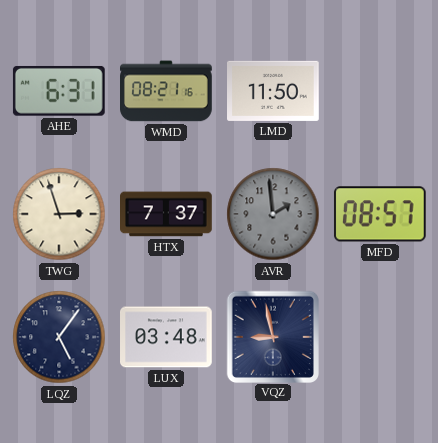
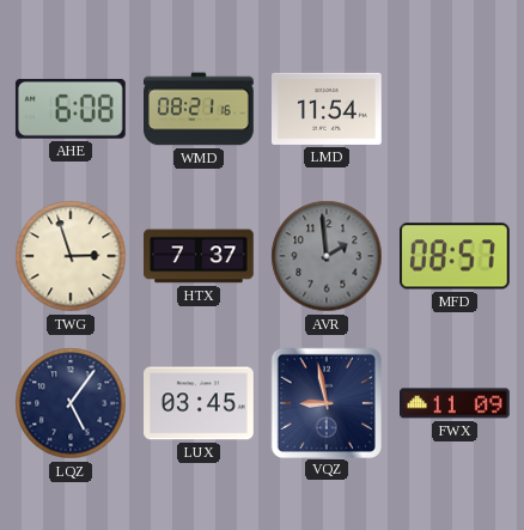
AHE: 6:31 -> 6:08
LMD: 11:50 -> 11:54
LUX: 03:48 -> 03:45
FWX: none -> 11:09
